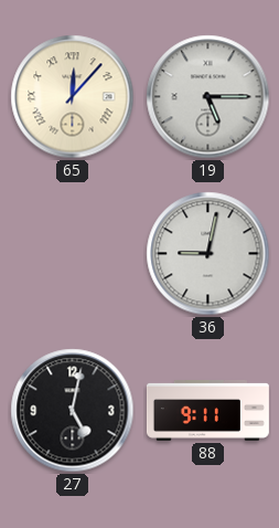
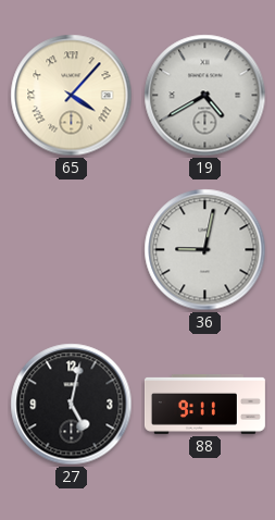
65: 12:07 -> 4:07
19: 5:15 -> 4:40
